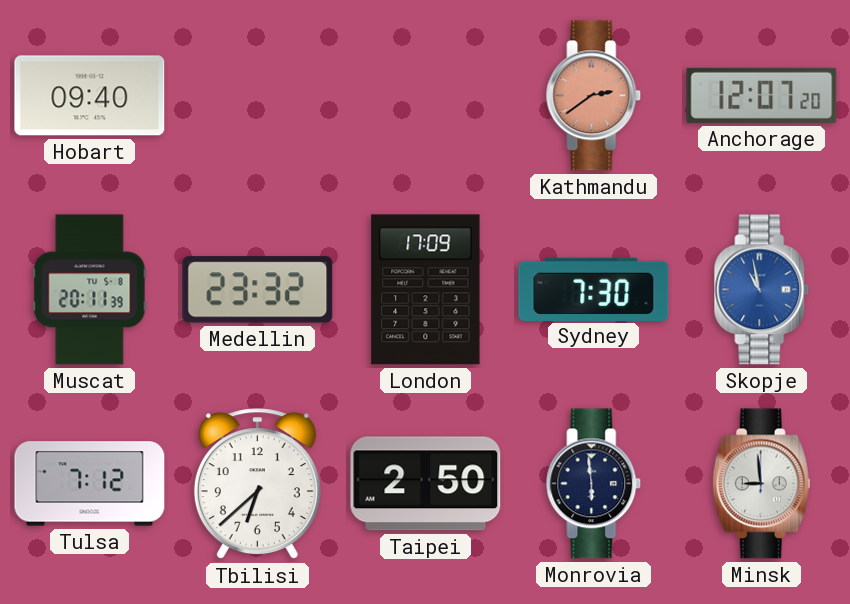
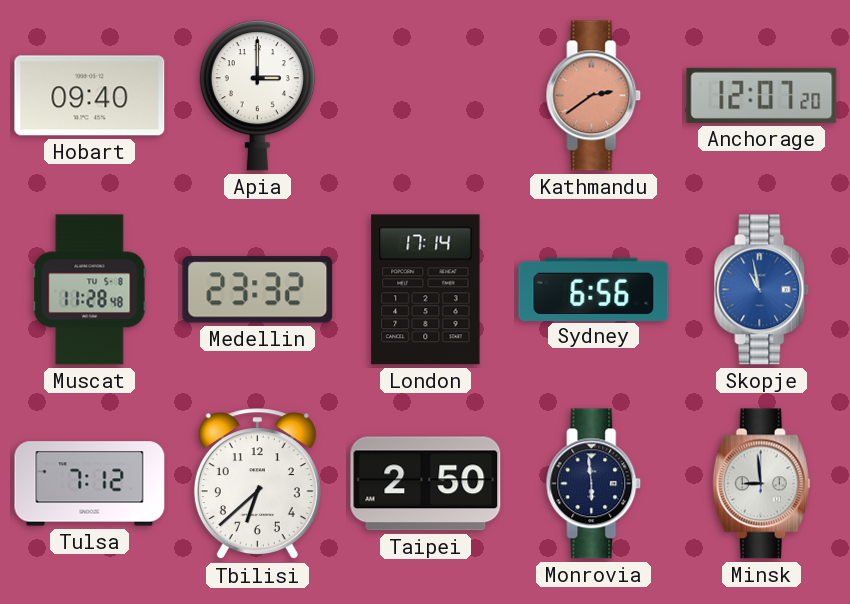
Apia: none -> 3:00
Muscat: 20:11 -> 11:28
London: 17:09 -> 17:14
Sydney: 7:30 -> 6:56
